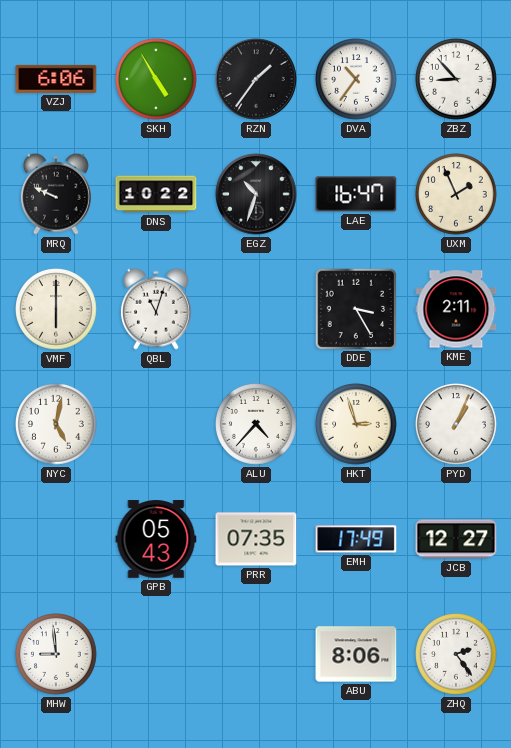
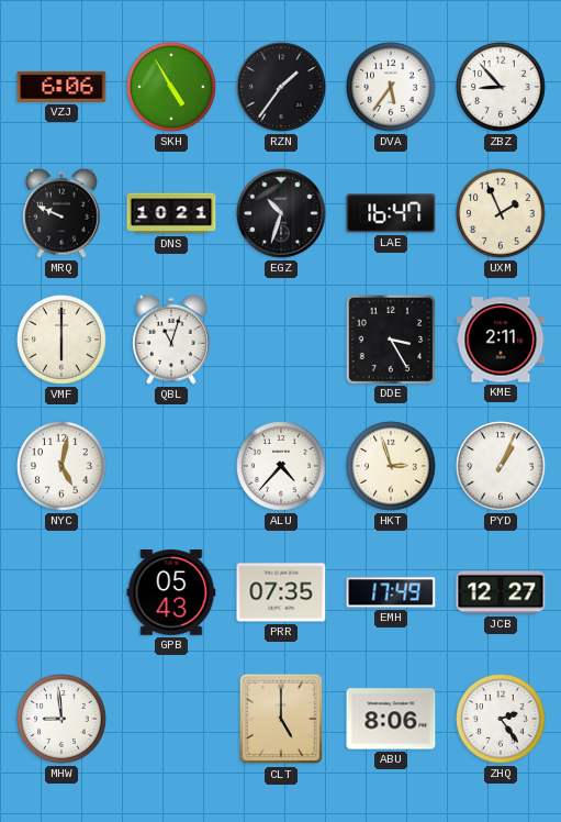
DVA: 10:36 -> 5:36
DNS: 10:22 -> 10:21
CLT: none -> 5:00
